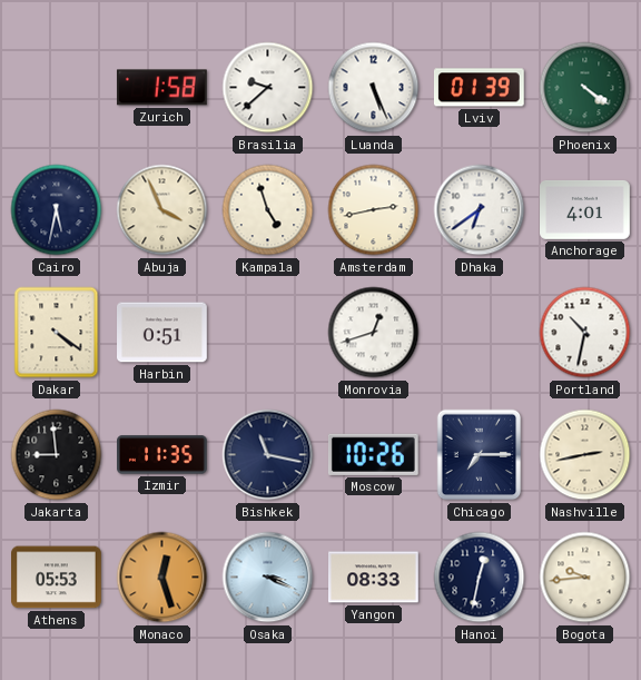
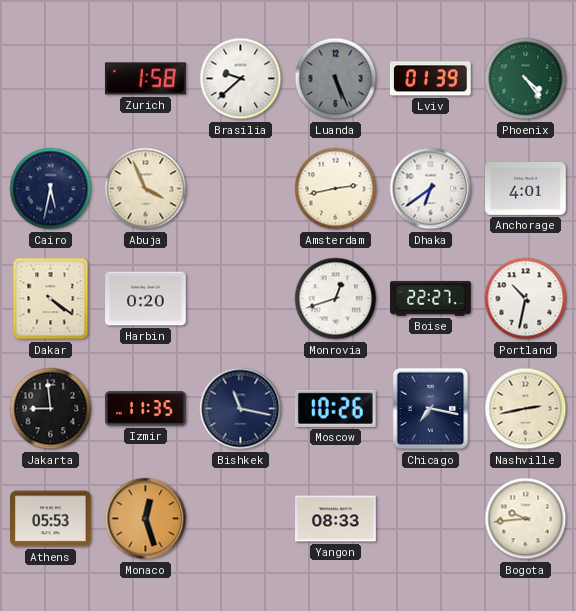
Luanda dial: white -> grey
Phoenix: 4:21 -> 4:24
Kampala: 4:57 -> none
Harbin: 0:51 -> 0:20
Boise: none -> 22:27
Chicago: 7:15 -> 7:17
Osaka: 3:19 -> none
Hanoi: 12:32 -> none
